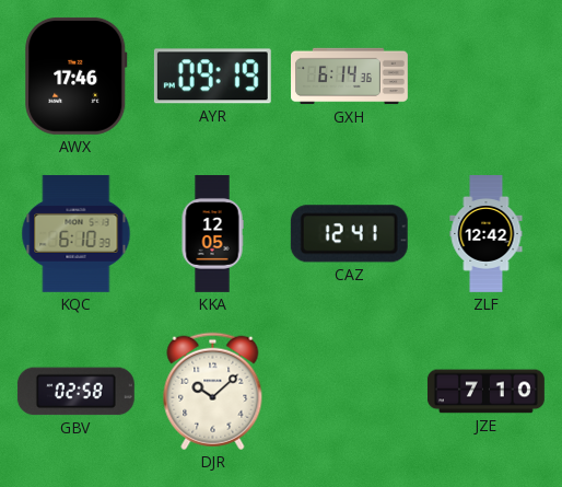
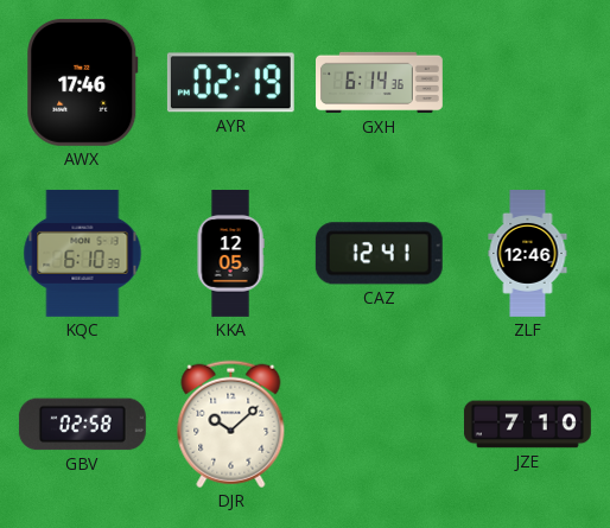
AYR: 09:19 -> 02:19
ZLF: 12:42 -> 12:46
